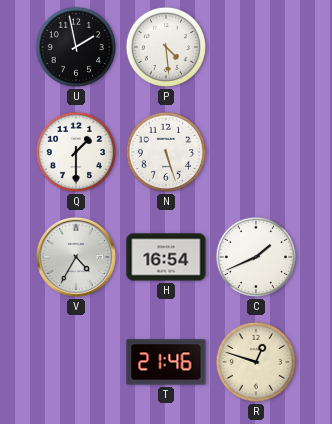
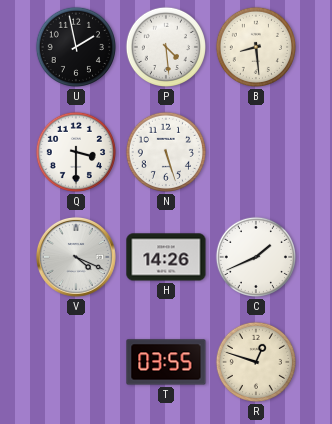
B: none -> 8:29
Q: 1:30 -> 3:30
V: 4:35 -> 4:19
H: 16:54 -> 14:26
T: 21:46 -> 03:55
